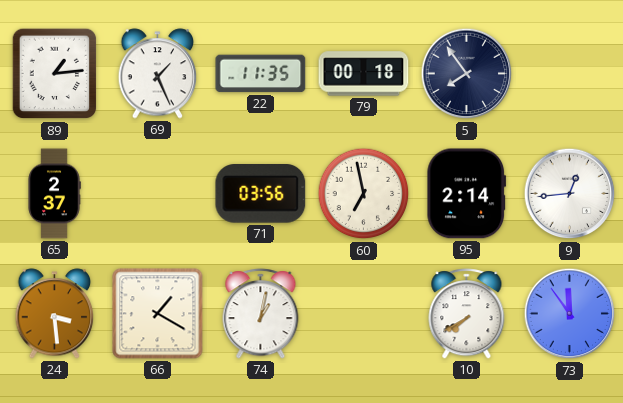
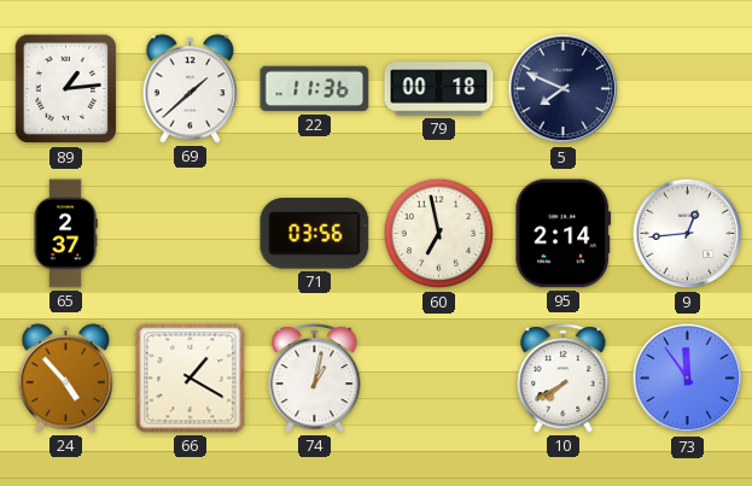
69: 1:26 -> 1:38
22: 11:35 -> 11:36
5: 7:54 -> 7:49
24: 3:29 -> 4:53
